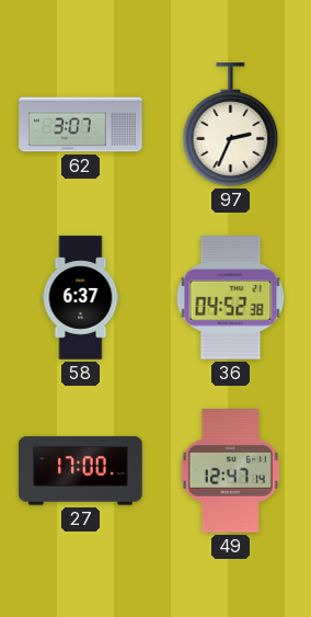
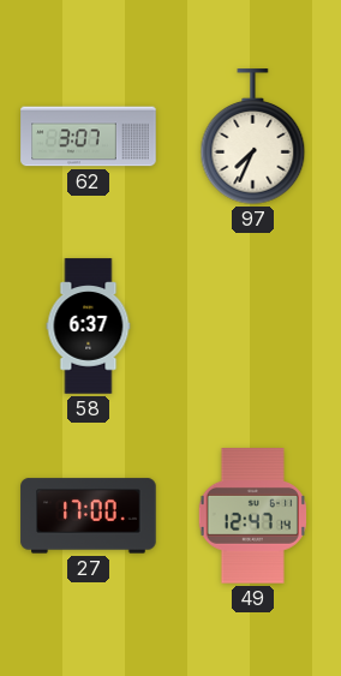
97: 2:34 -> 7:34
36: 04:52 -> none
